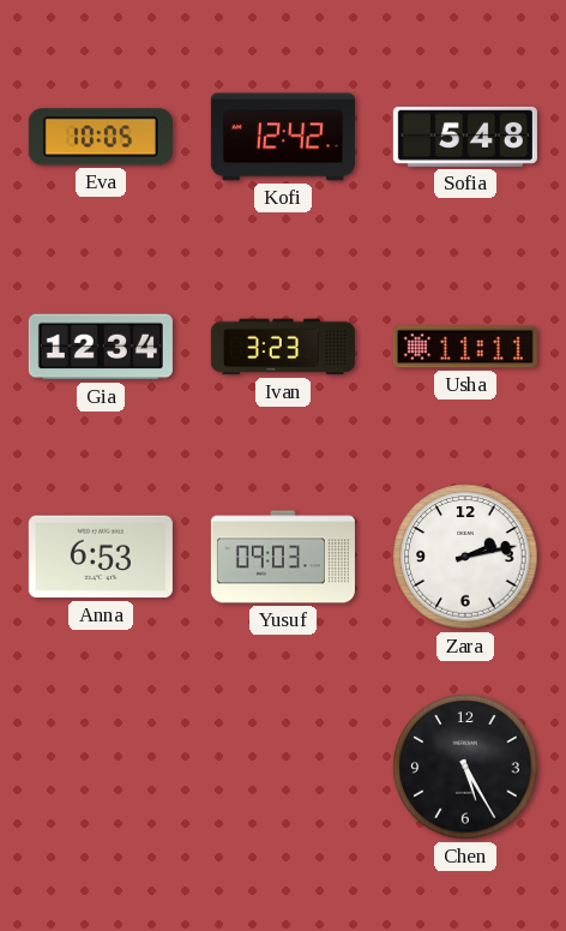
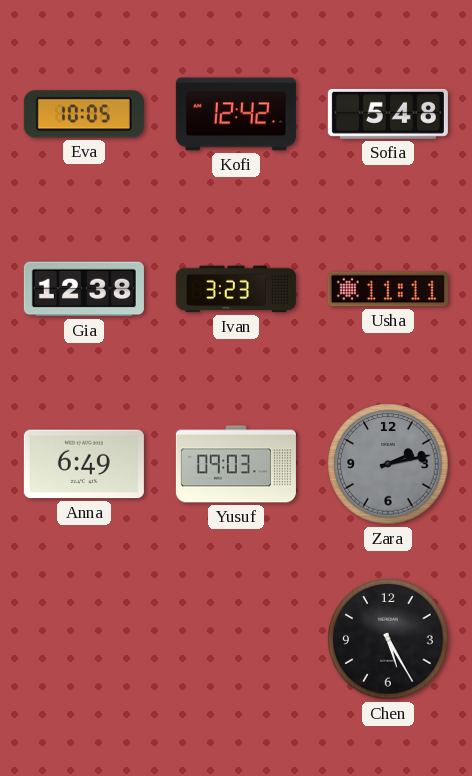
Gia: 12:34 -> 12:38
Anna: 6:53 -> 6:49
Zara dial: white -> grey
